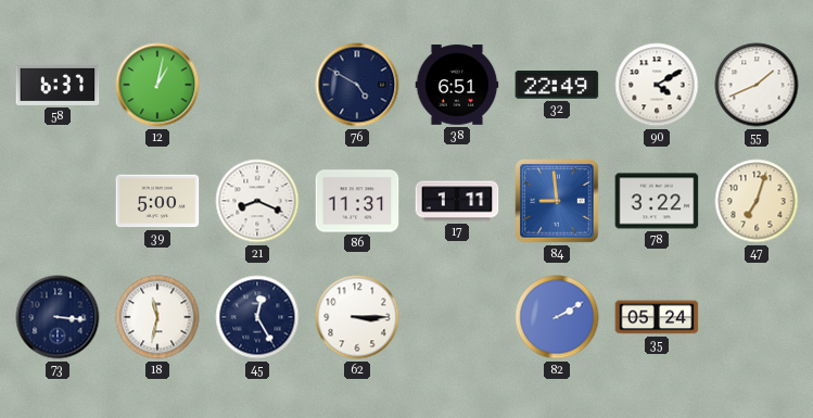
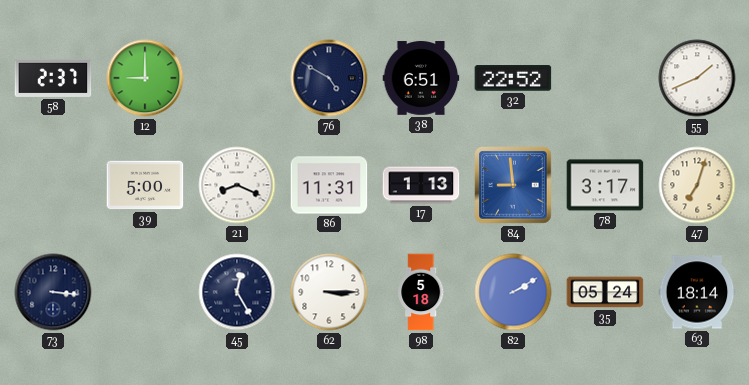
58: 6:37 -> 2:37
12: 1:02 -> 9:00
32: 22:49 -> 22:52
90: 4:10 -> none
17: 1:11 -> 1:13
78: 3:22 -> 3:17
18: 11:32 -> none
98: none -> 5:18
63: none -> 18:14
